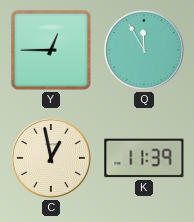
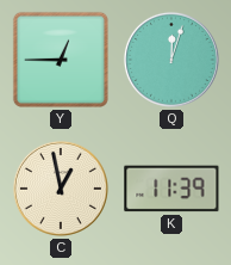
Q: 11:55 -> 12:03
